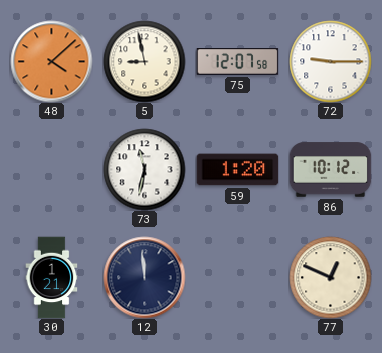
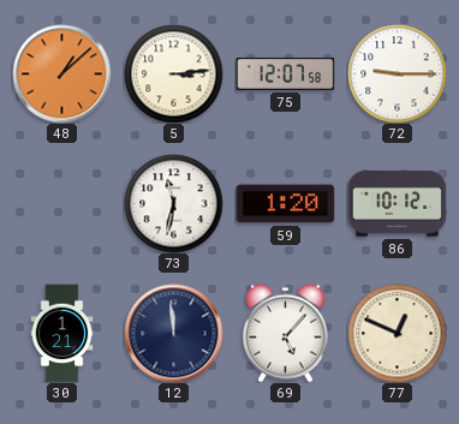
48: 4:08 -> 1:08
5: 8:58 -> 3:14
69: none -> 5:07
